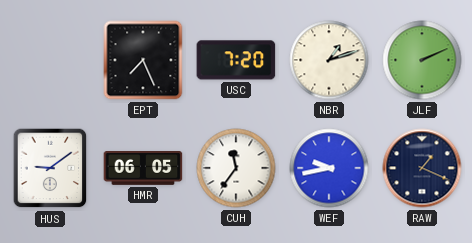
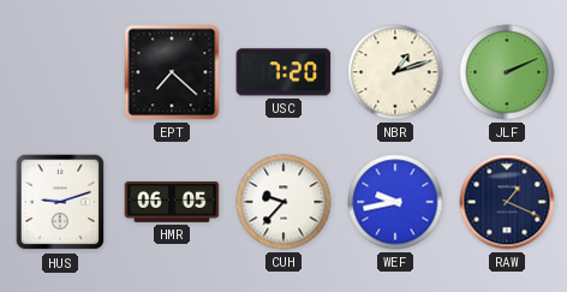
EPT: 7:26 -> 7:22
HUS: 9:09 -> 9:12
CUH: 11:36 -> 9:37
